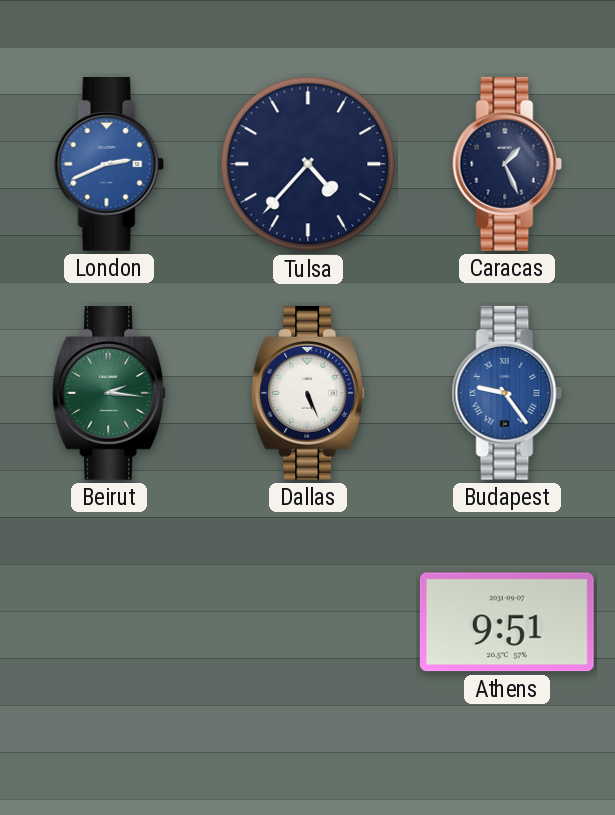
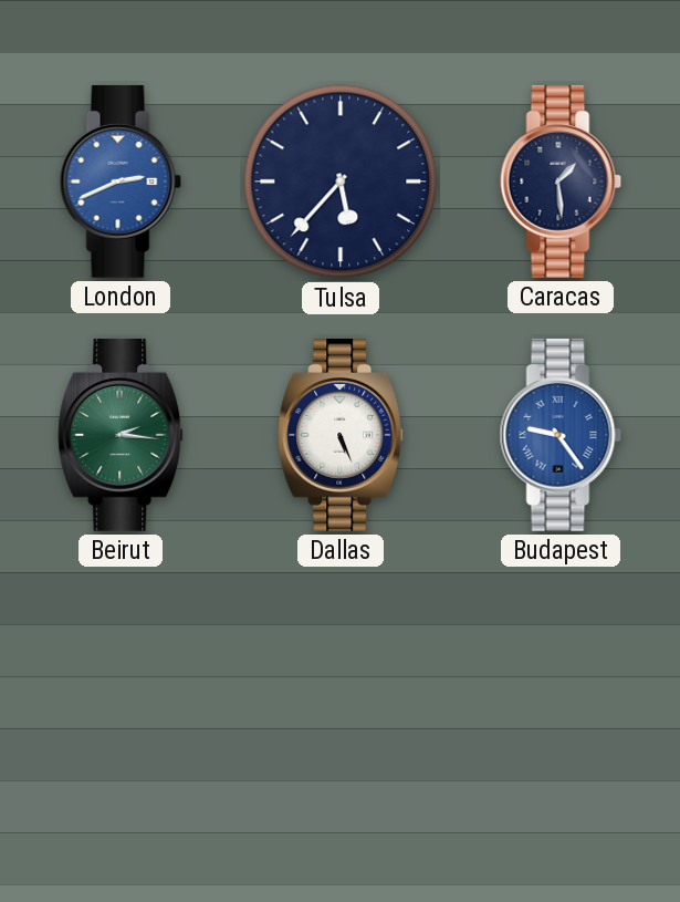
Tulsa: 4:37 -> 5:37
Caracas: 1:26 -> 1:29
Athens: 9:51 -> none
